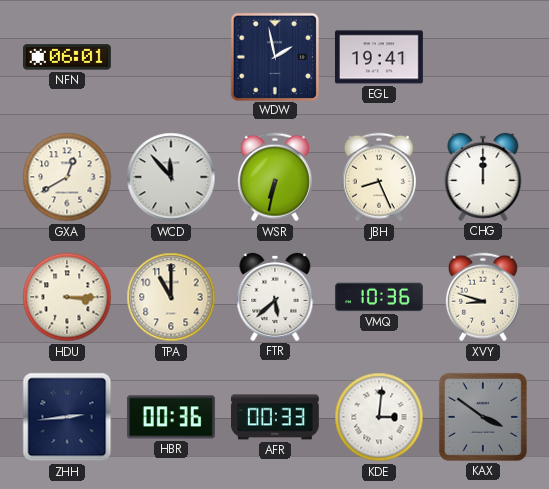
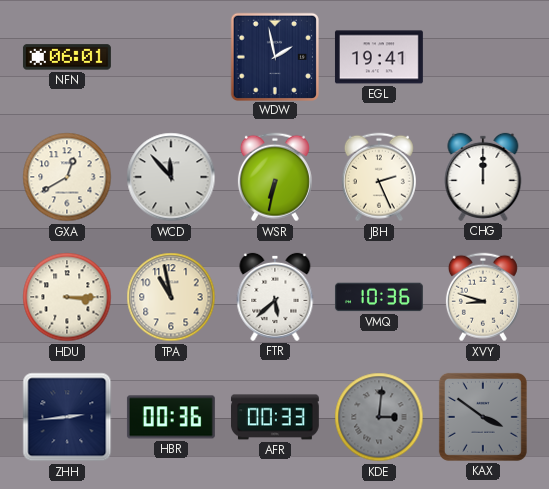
JBH: 8:26 -> 2:26
TPA: 11:00 -> 10:58
KDE dial: white -> grey
